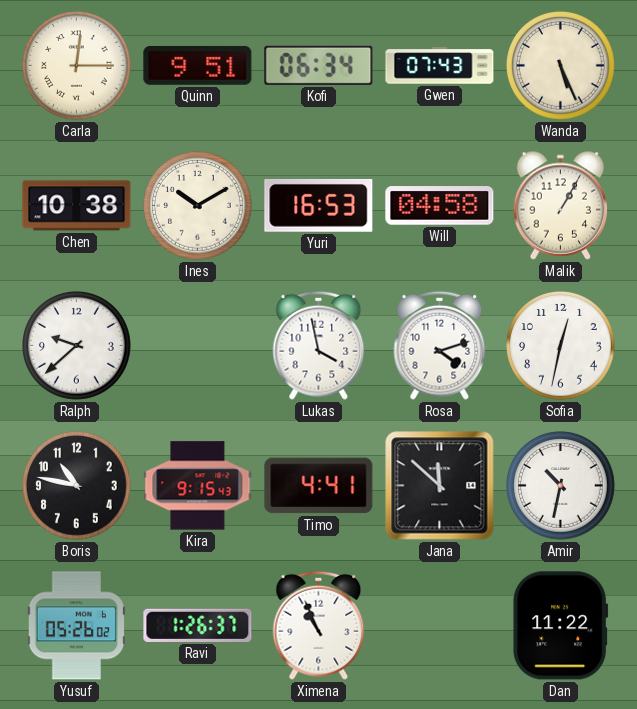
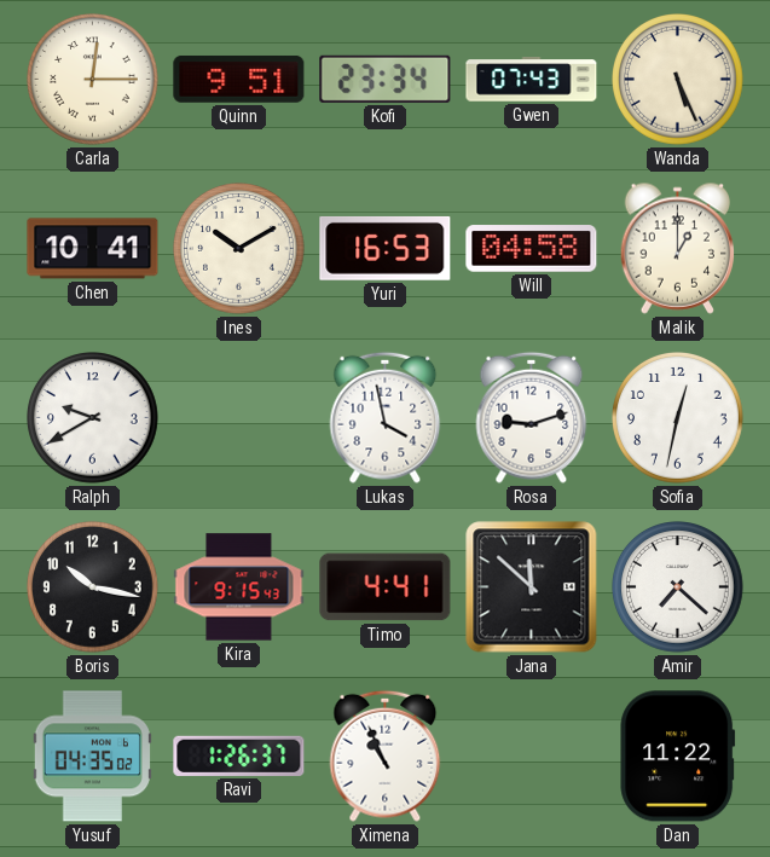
Kofi: 06:34 -> 23:34
Chen: 10:38 -> 10:41
Malik: 1:05 -> 1:00
Ralph: 9:38 -> 9:40
Rosa: 4:12 -> 9:12
Boris: 10:47 -> 10:17
Amir: 10:32 -> 7:22
Yusuf: 05:26 -> 04:35
